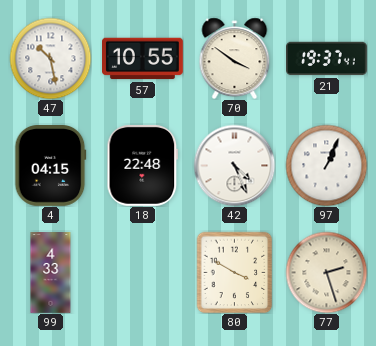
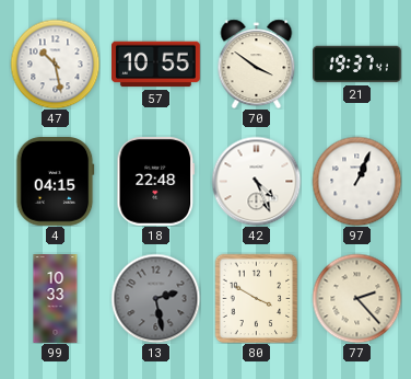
99: 4:33 -> 10:33
13: none -> 2:28
77: 2:27 -> 2:23
